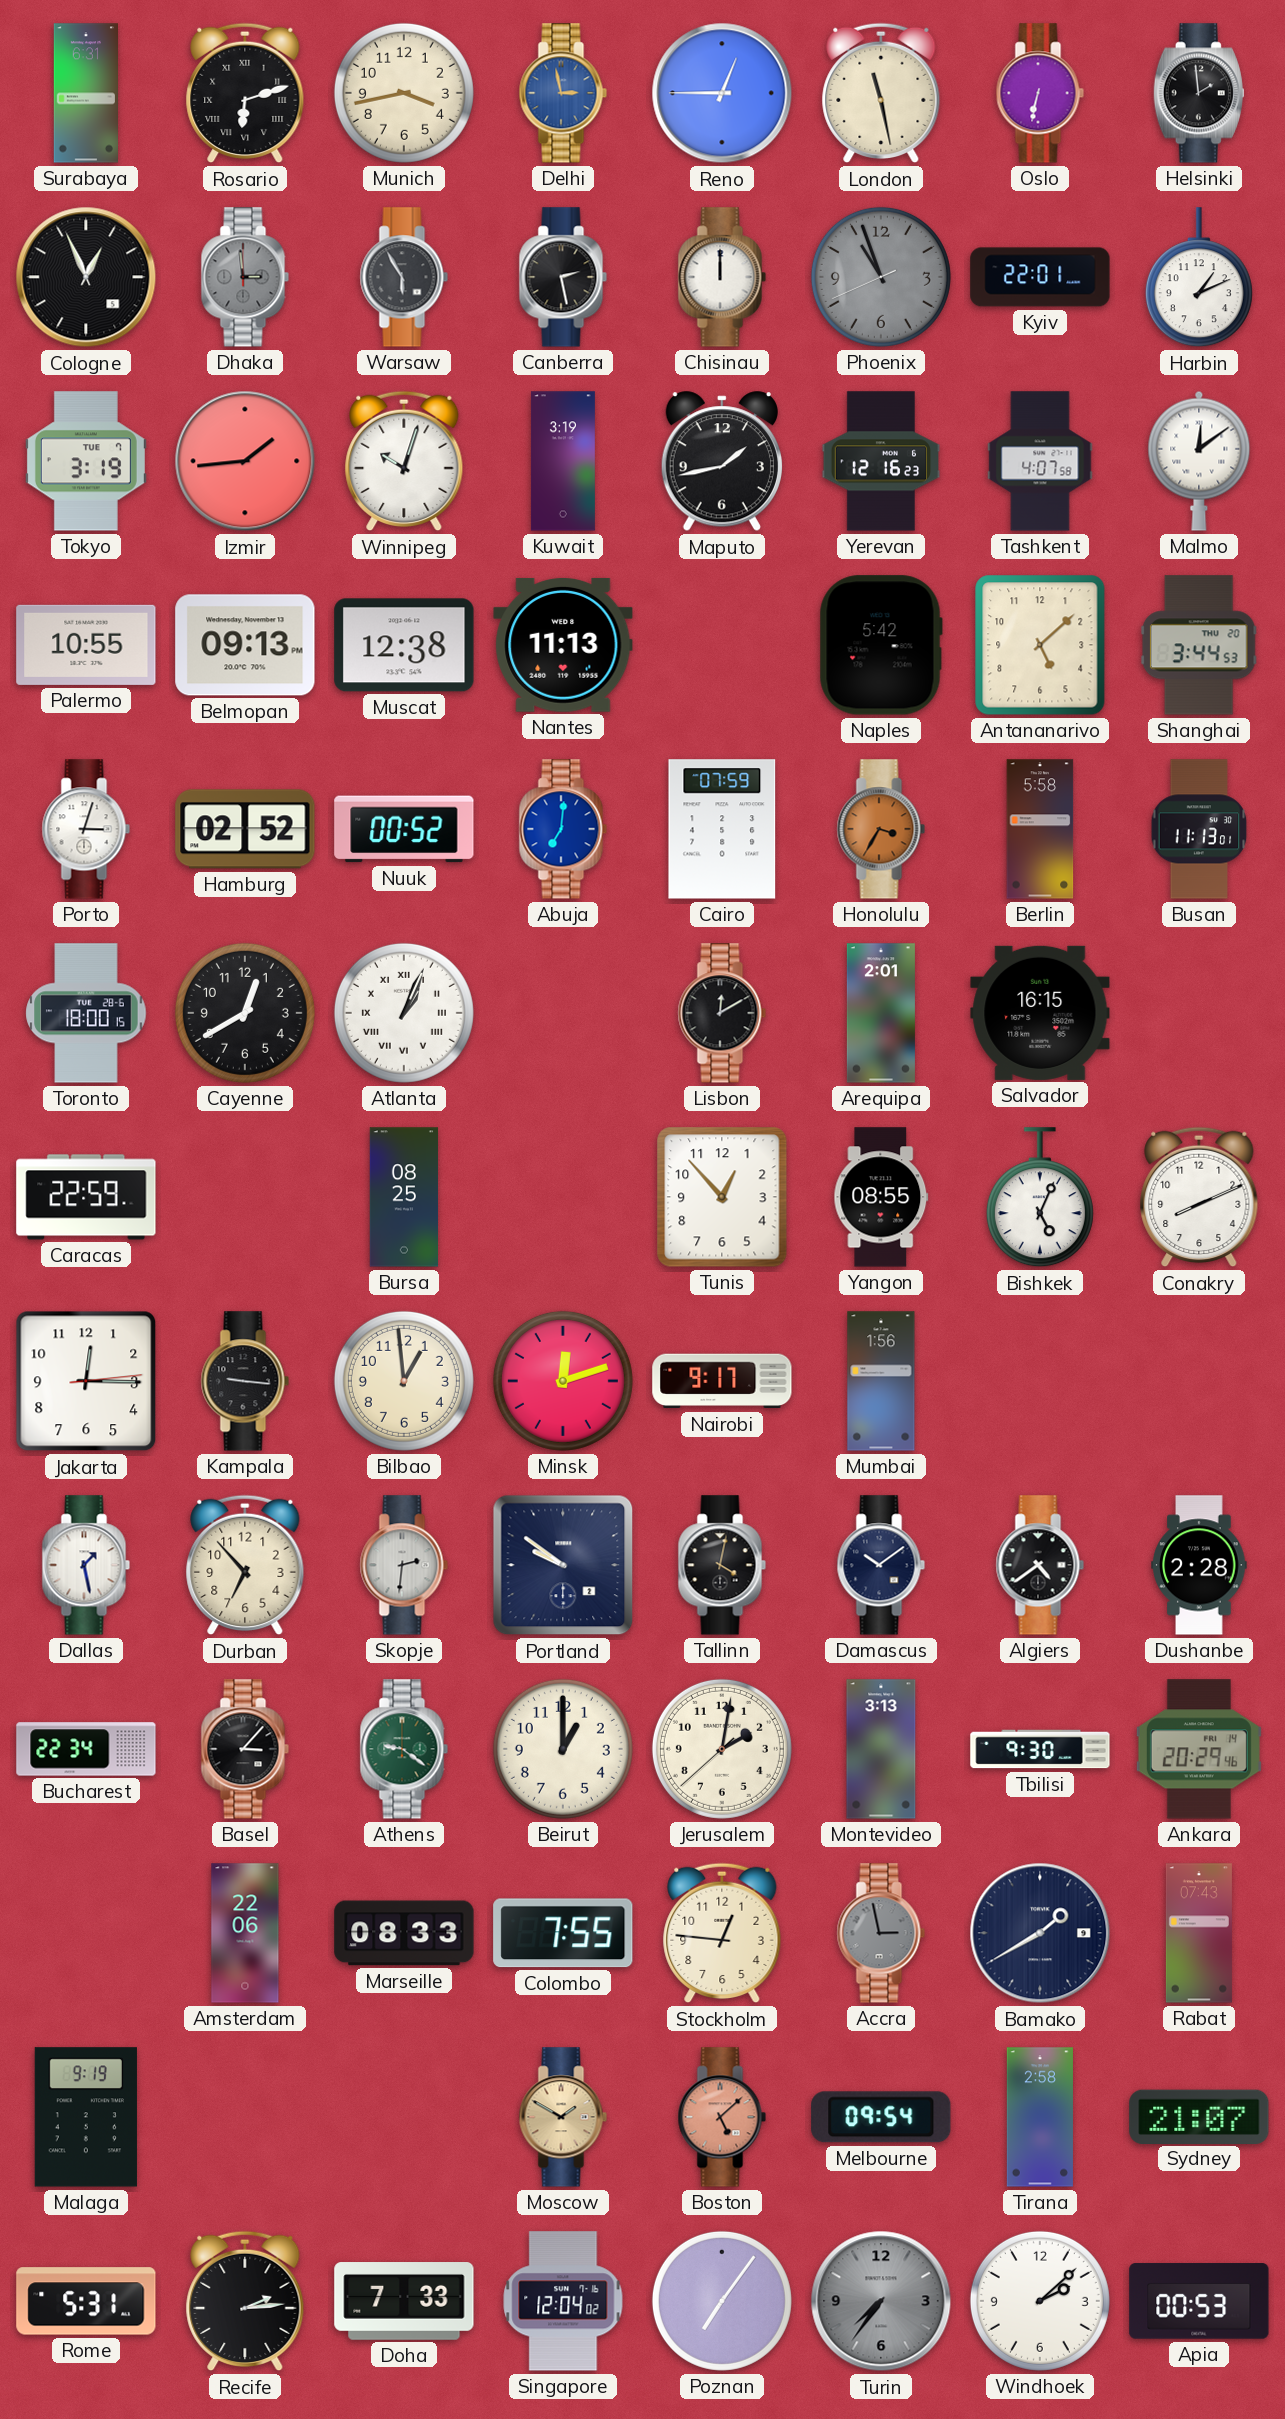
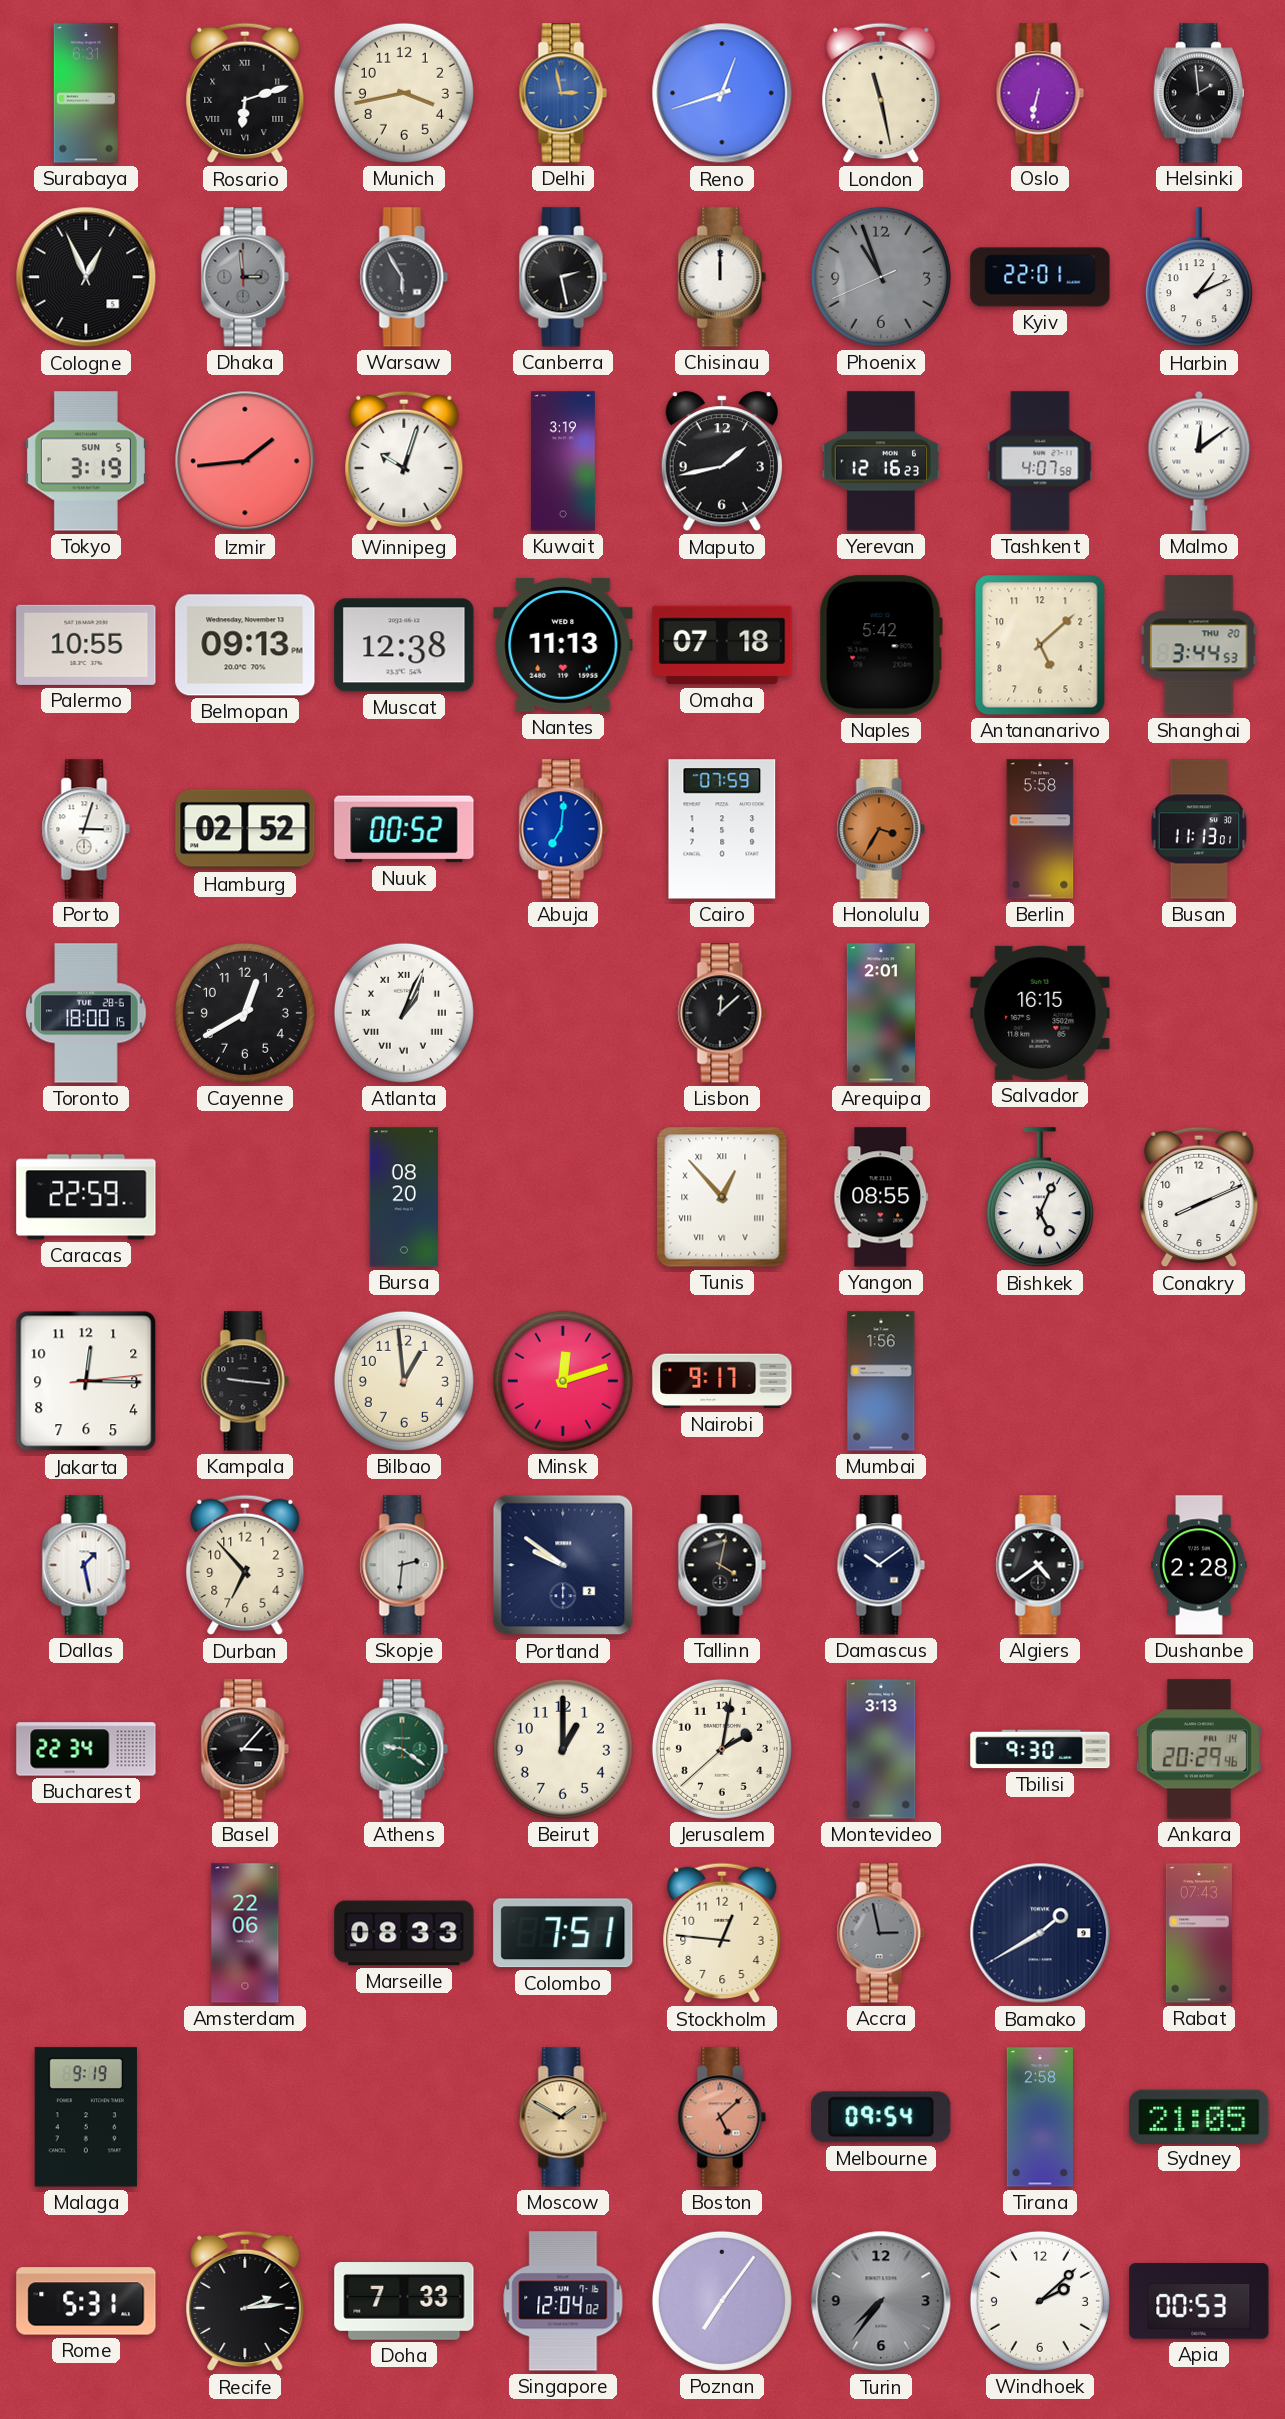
Reno: 12:45 -> 12:42
Tokyo date: TUE 7 -> SUN 5
Omaha: none -> 07:18
Lisbon: 12:10 -> 12:08
Bursa: 08:25 -> 08:20
Tunis numerals: Arabic -> Roman
Colombo: 7:55 -> 7:51
Sydney: 21:07 -> 21:05
